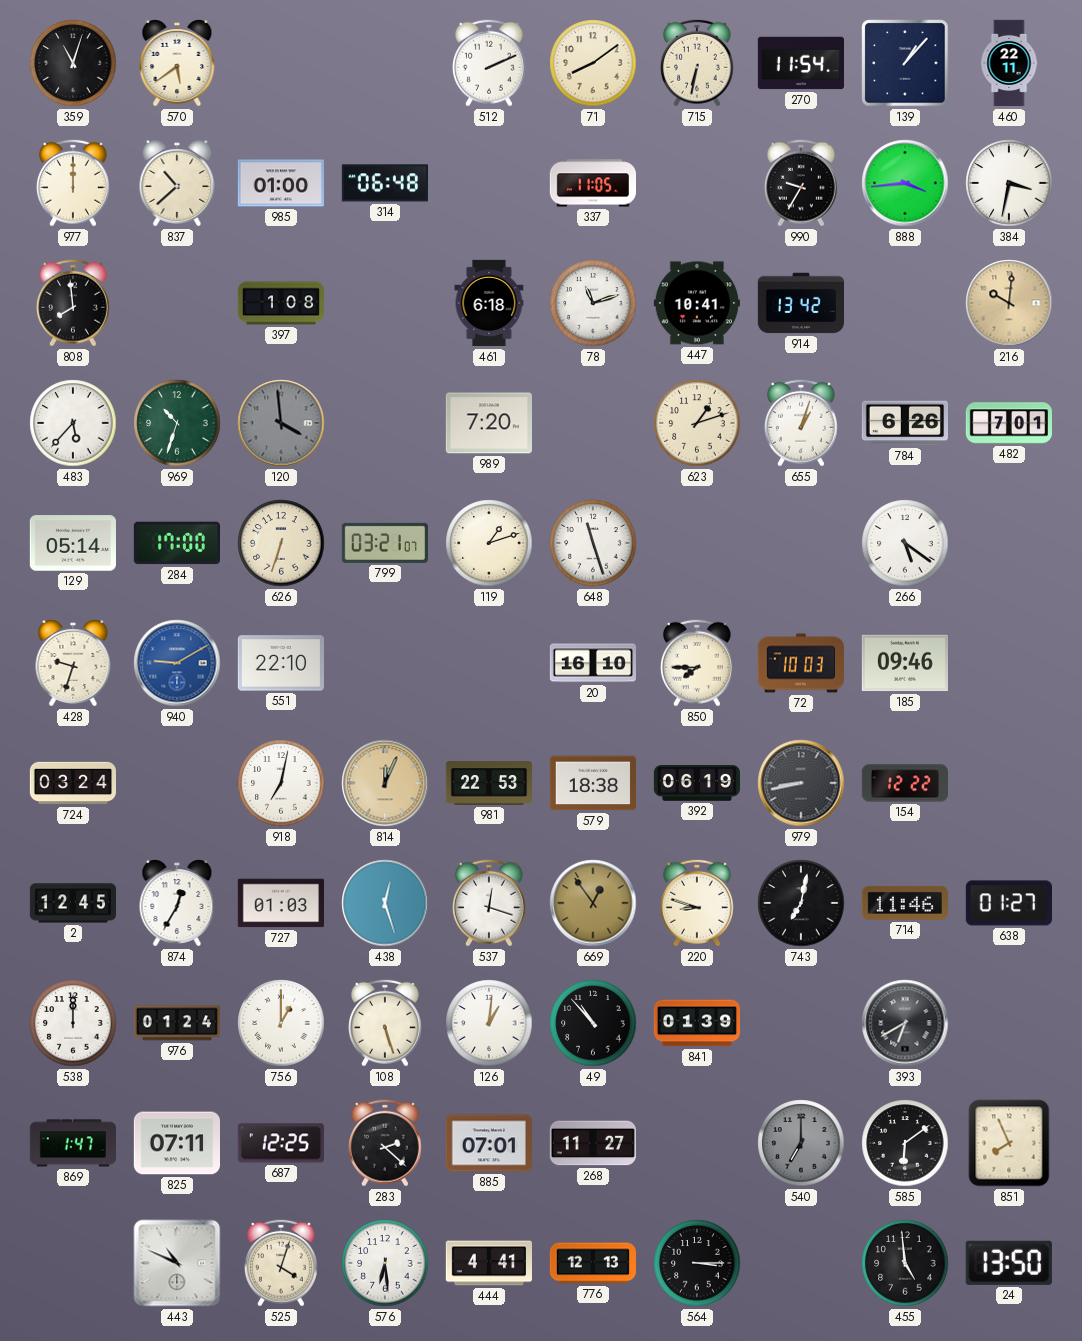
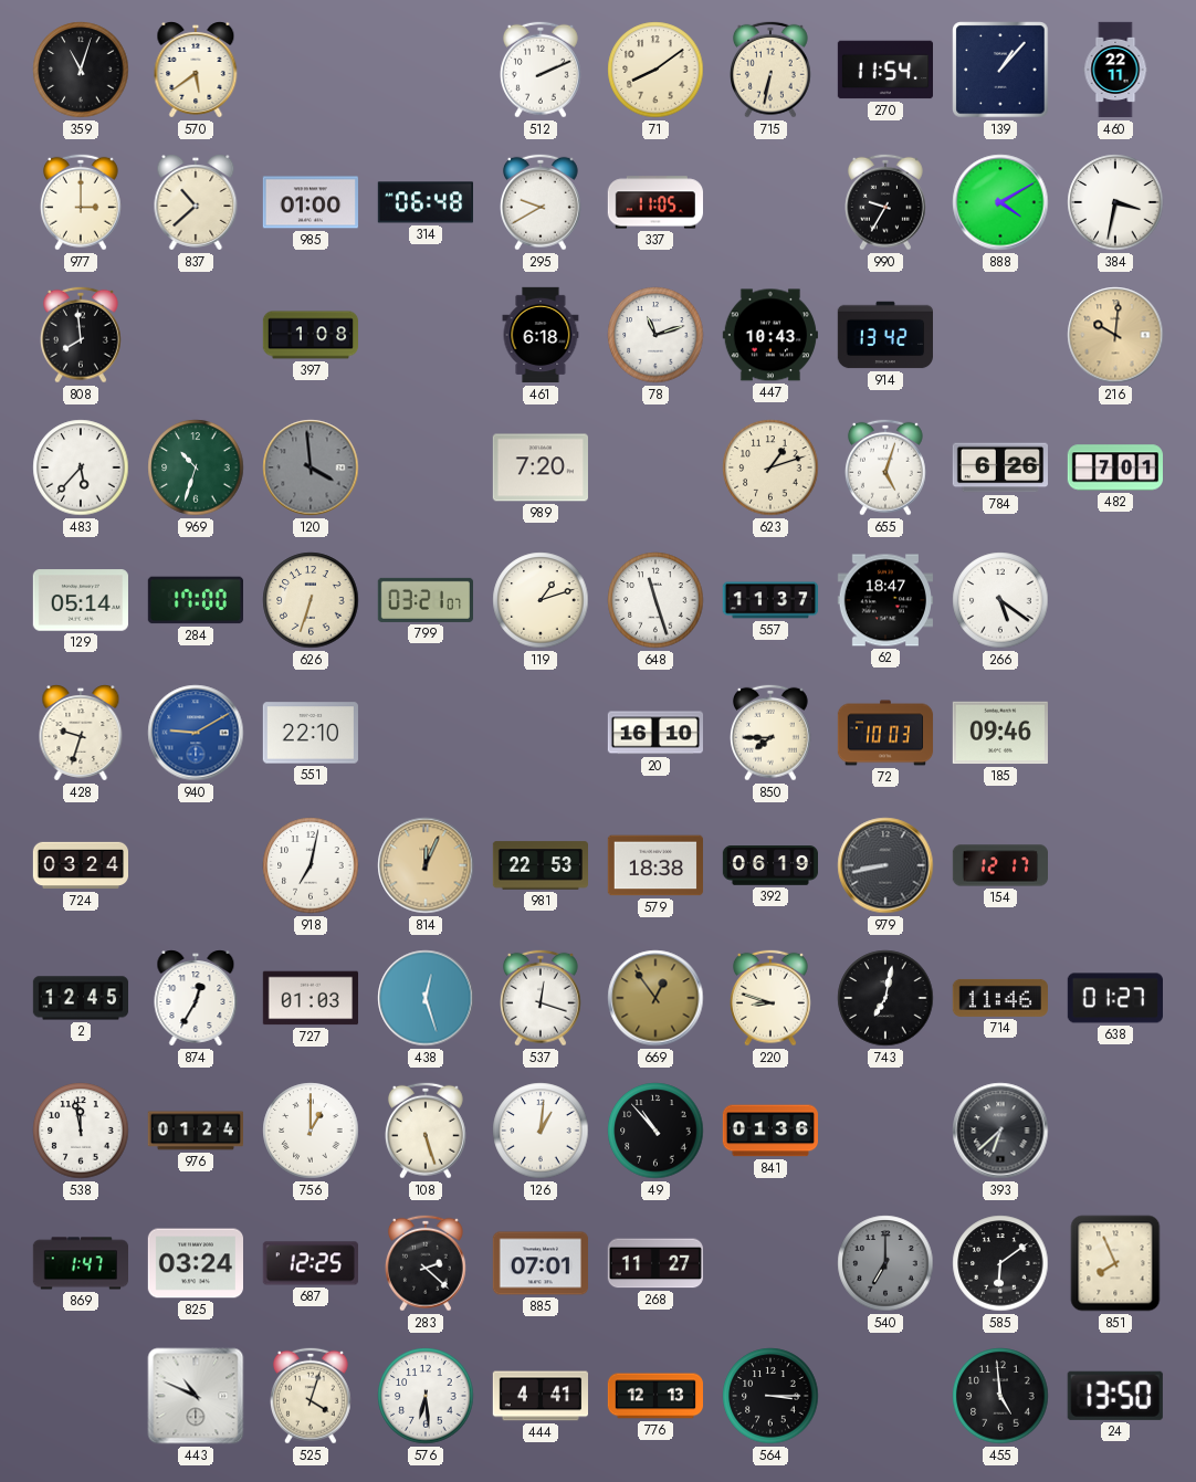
977: 12:00 -> 3:00
295: none -> 9:40
888: 3:44 -> 4:10
447: 10:41 -> 10:43
655: 1:03 -> 5:03
557: none -> 11:37
62: none -> 18:47
154: 12:22 -> 12:17
538: 12:00 -> 11:58
841: 01:39 -> 01:36
393: 6:40 -> 6:38
825: 07:11 -> 03:24
